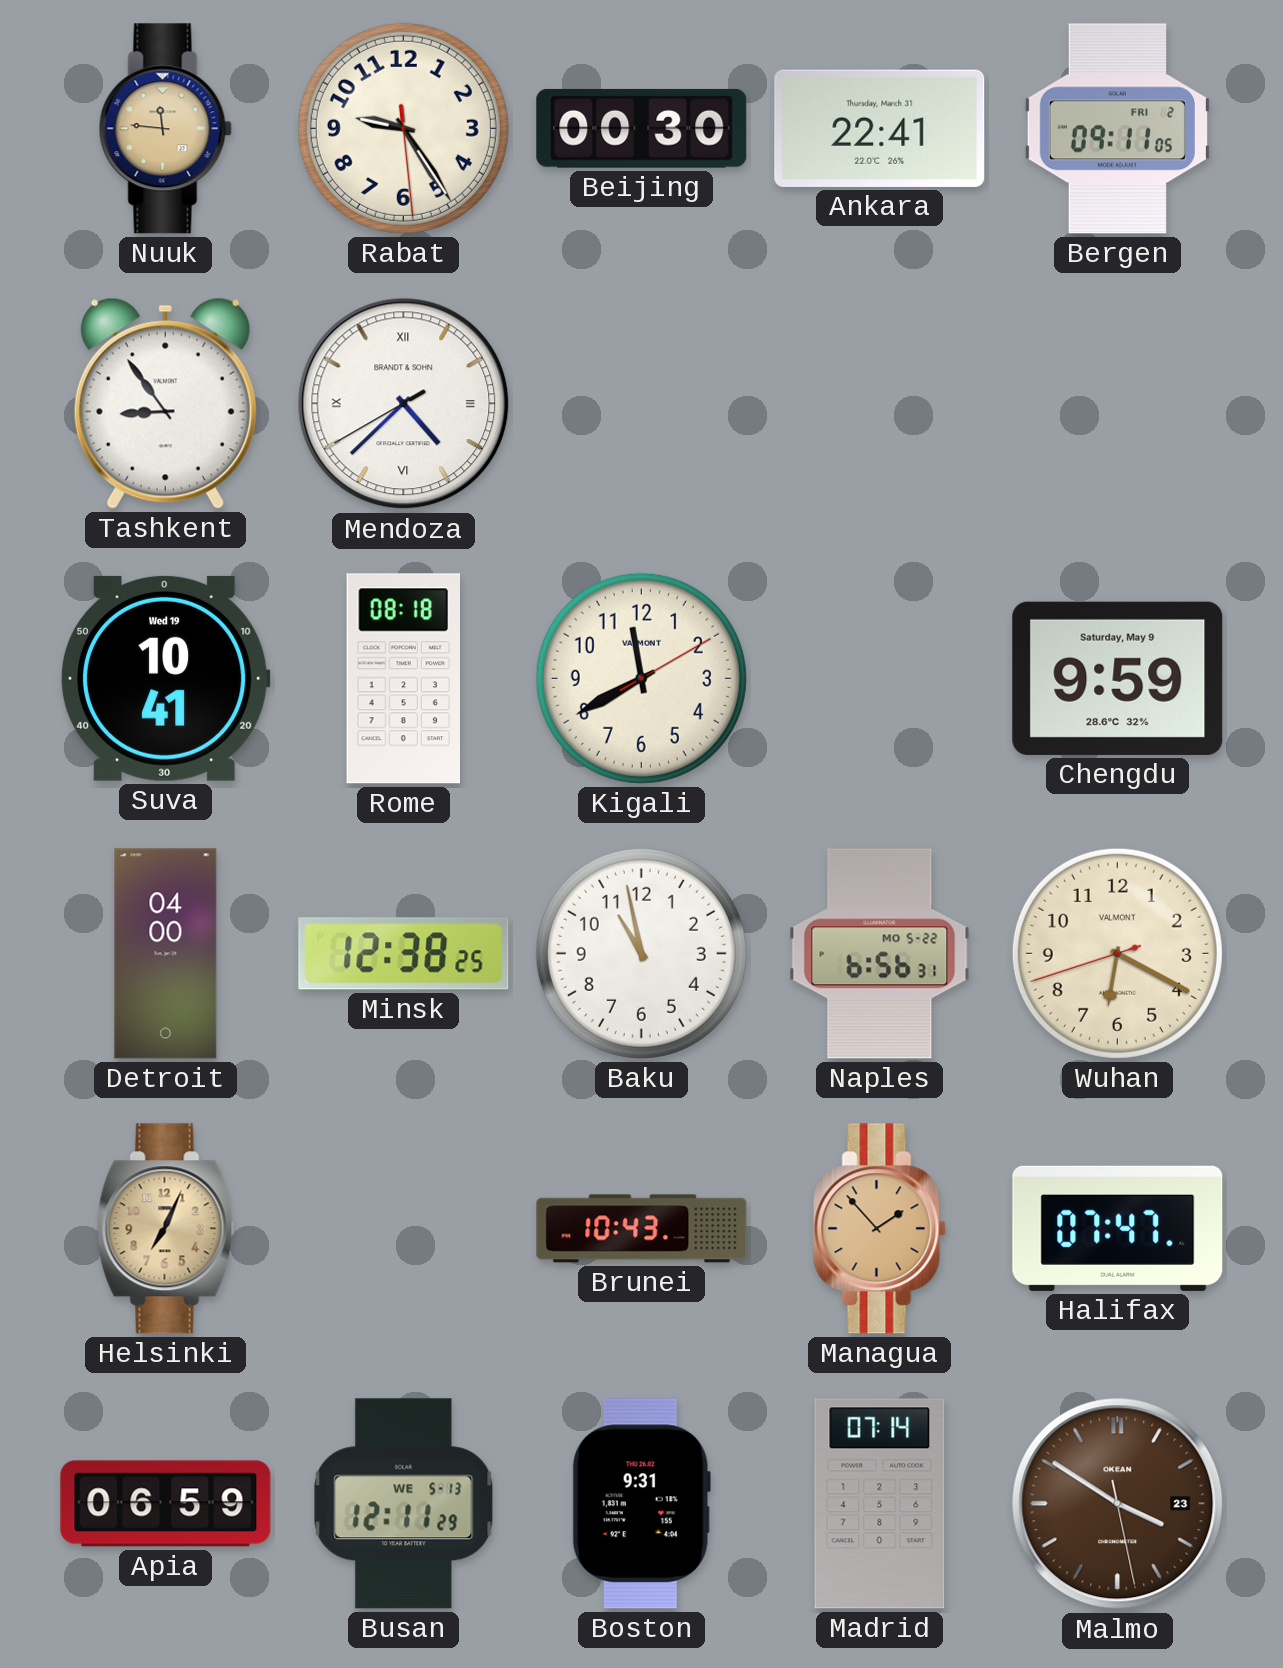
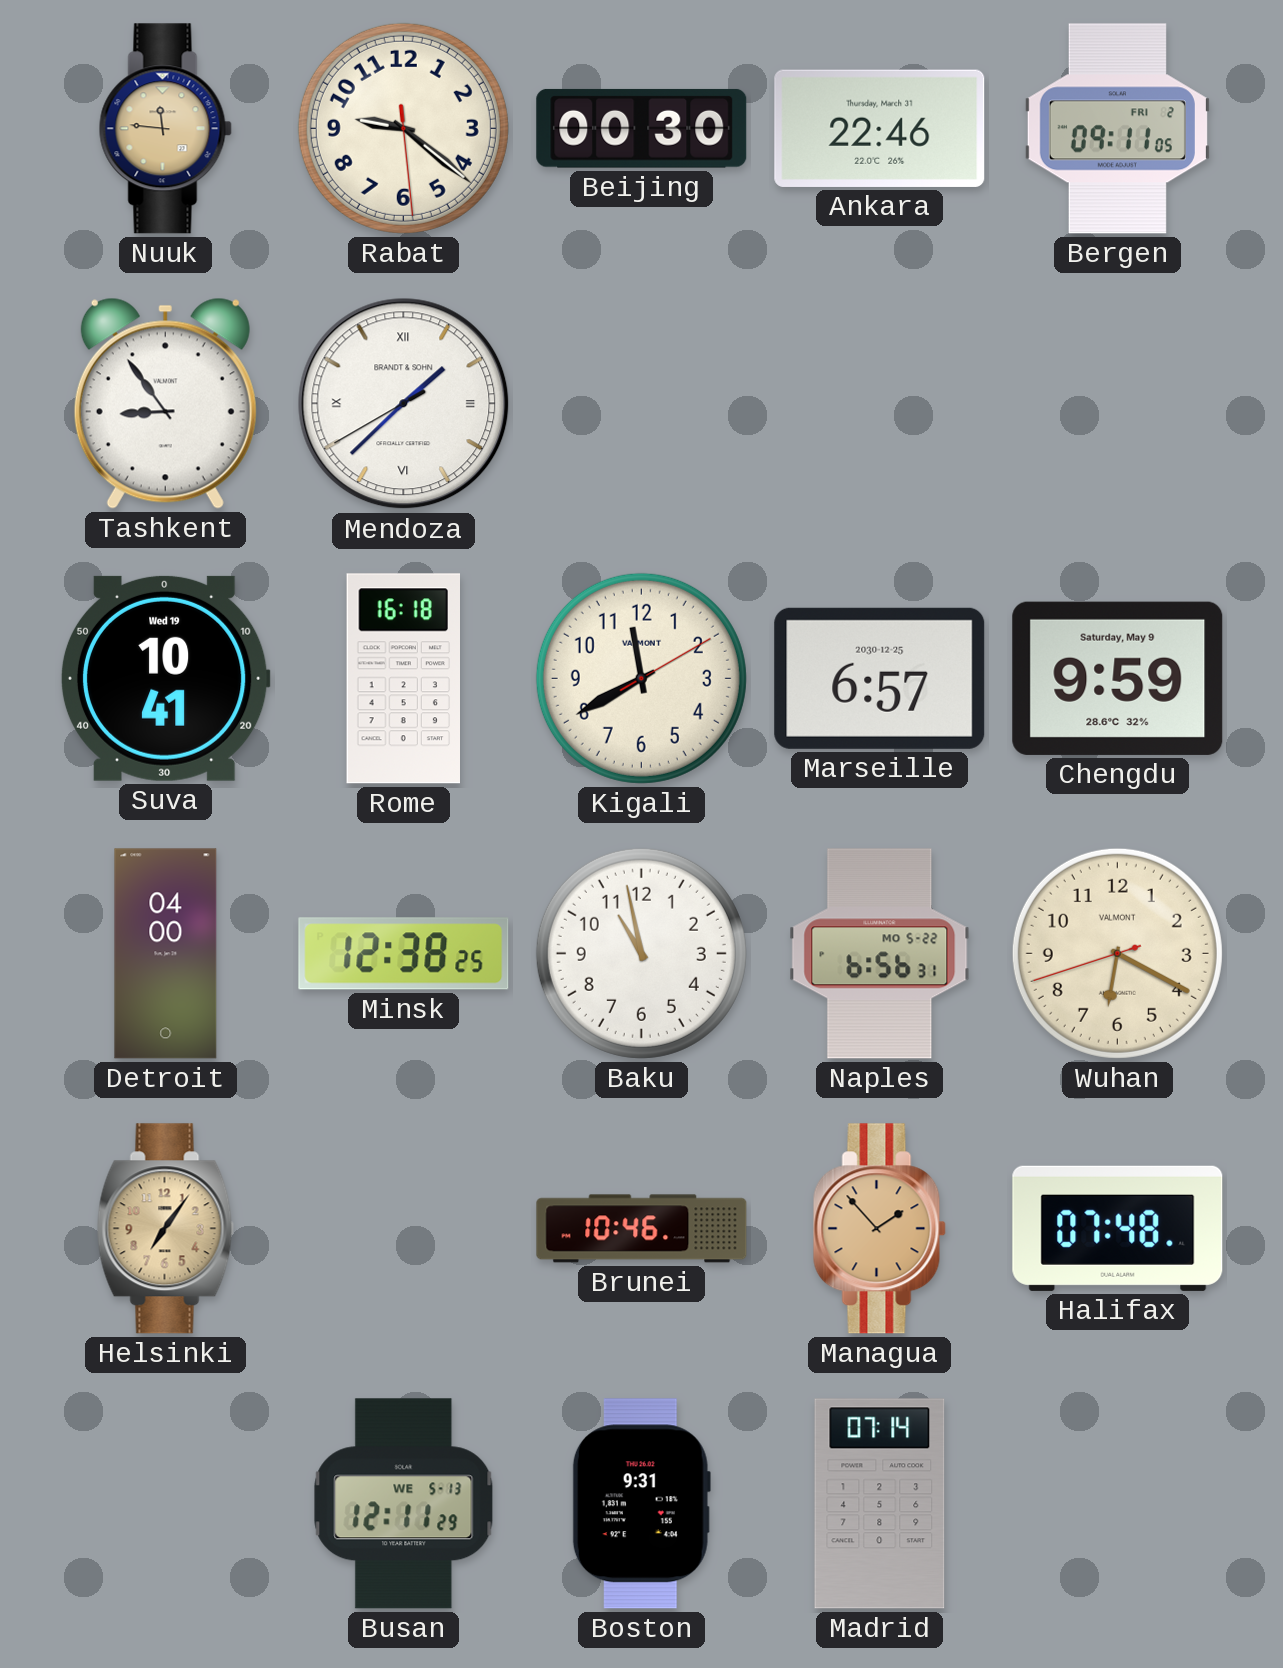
Rabat: 9:24 -> 9:21
Ankara: 22:41 -> 22:46
Mendoza: 4:37 -> 1:37
Rome: 08:18 -> 16:18
Marseille: none -> 6:57
Helsinki: 7:04 -> 7:06
Brunei: 10:43 -> 10:46
Halifax: 07:47 -> 07:48
Apia: 06:59 -> none
Malmo: 3:50 -> none
